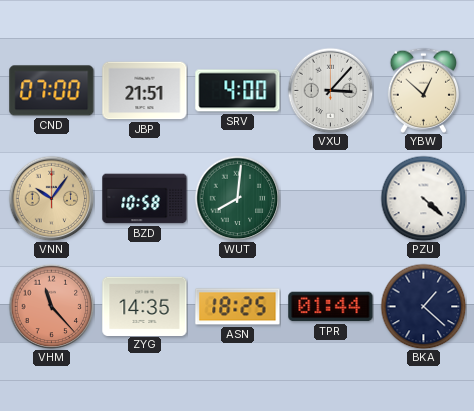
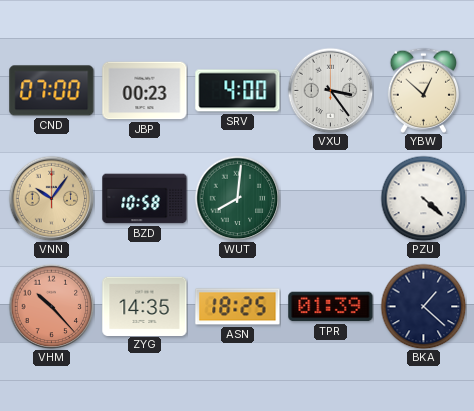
JBP: 21:51 -> 00:23
VXU: 3:07 -> 3:24
VHM: 11:23 -> 10:23
TPR: 01:44 -> 01:39
